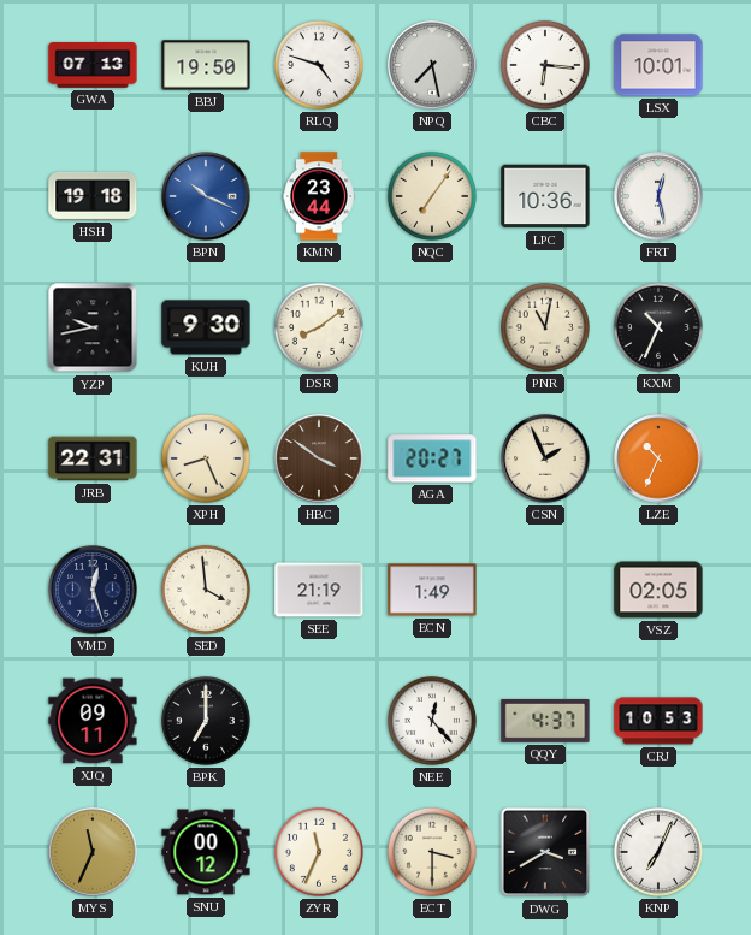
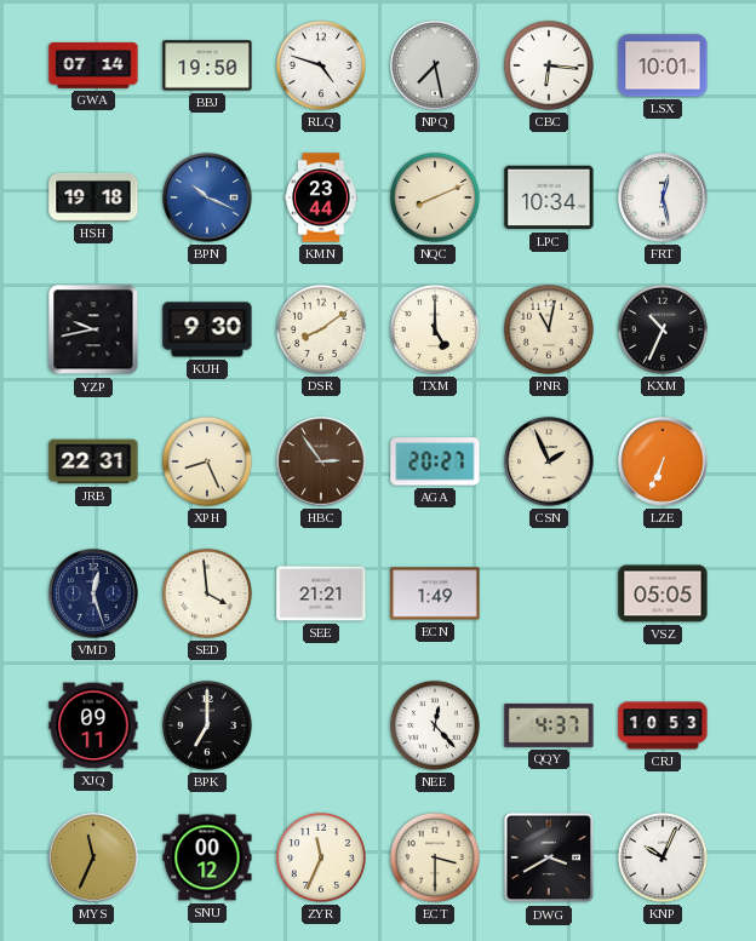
GWA: 07:13 -> 07:14
NQC: 7:06 -> 8:11
LPC: 10:36 -> 10:34
TXM: none -> 5:00
HBC: 3:51 -> 2:54
LZE: 10:34 -> 6:34
SEE: 21:19 -> 21:21
VSZ: 02:05 -> 05:05
KNP: 7:04 -> 10:04
